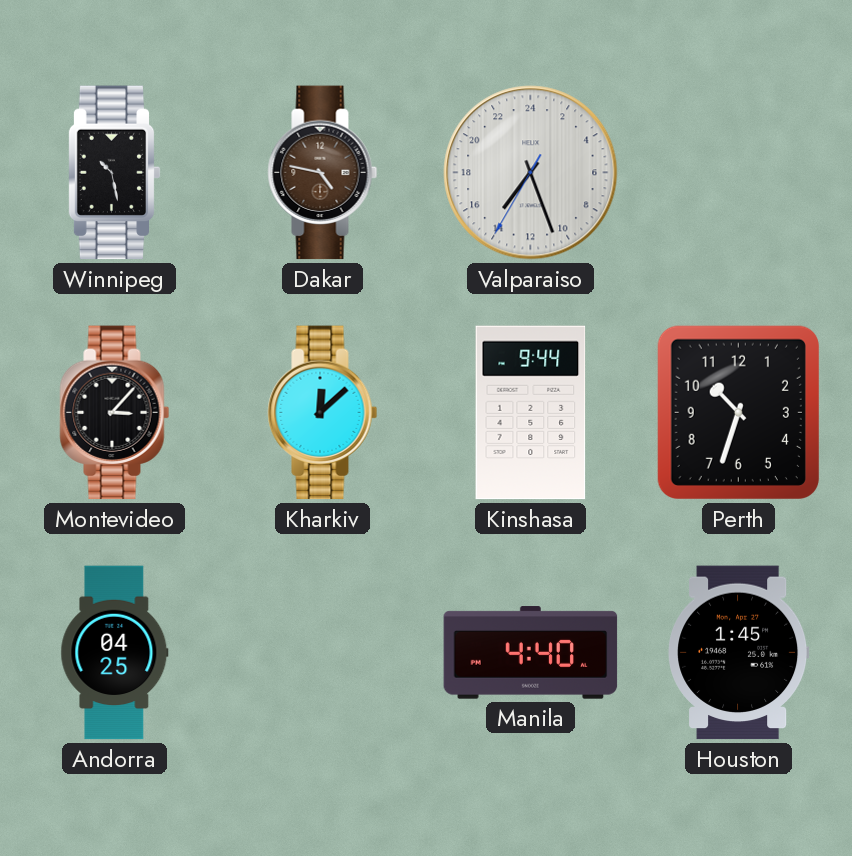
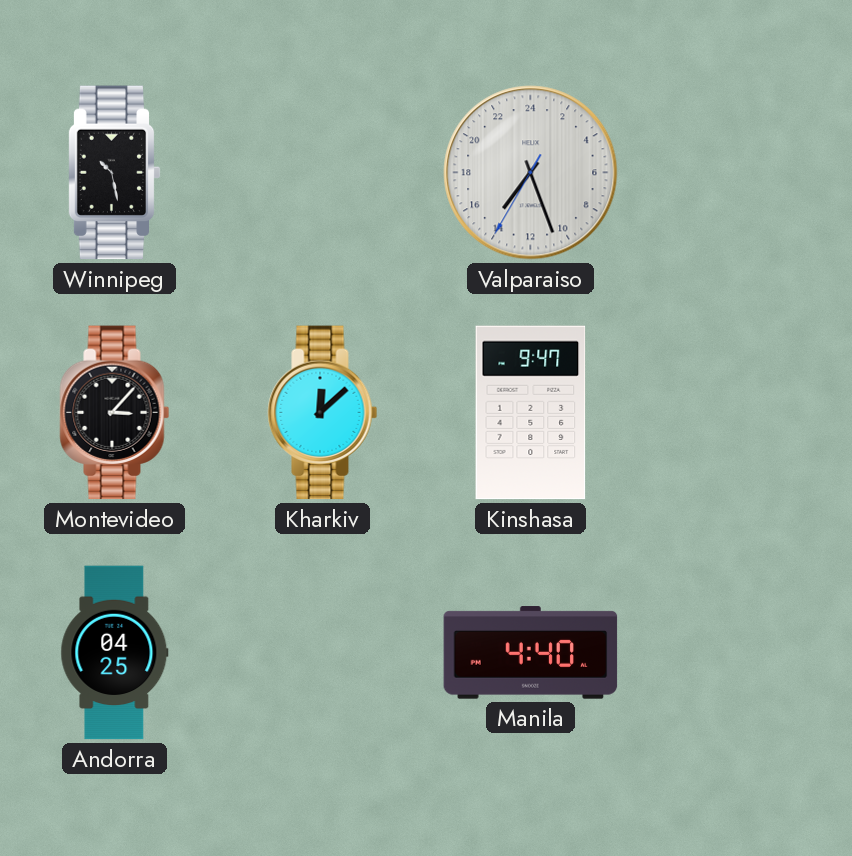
Dakar: 4:47 -> none
Kinshasa: 9:44 -> 9:47
Perth: 10:33 -> none
Houston: 1:45 -> none
